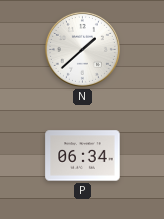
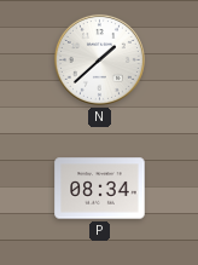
P: 06:34 -> 08:34
